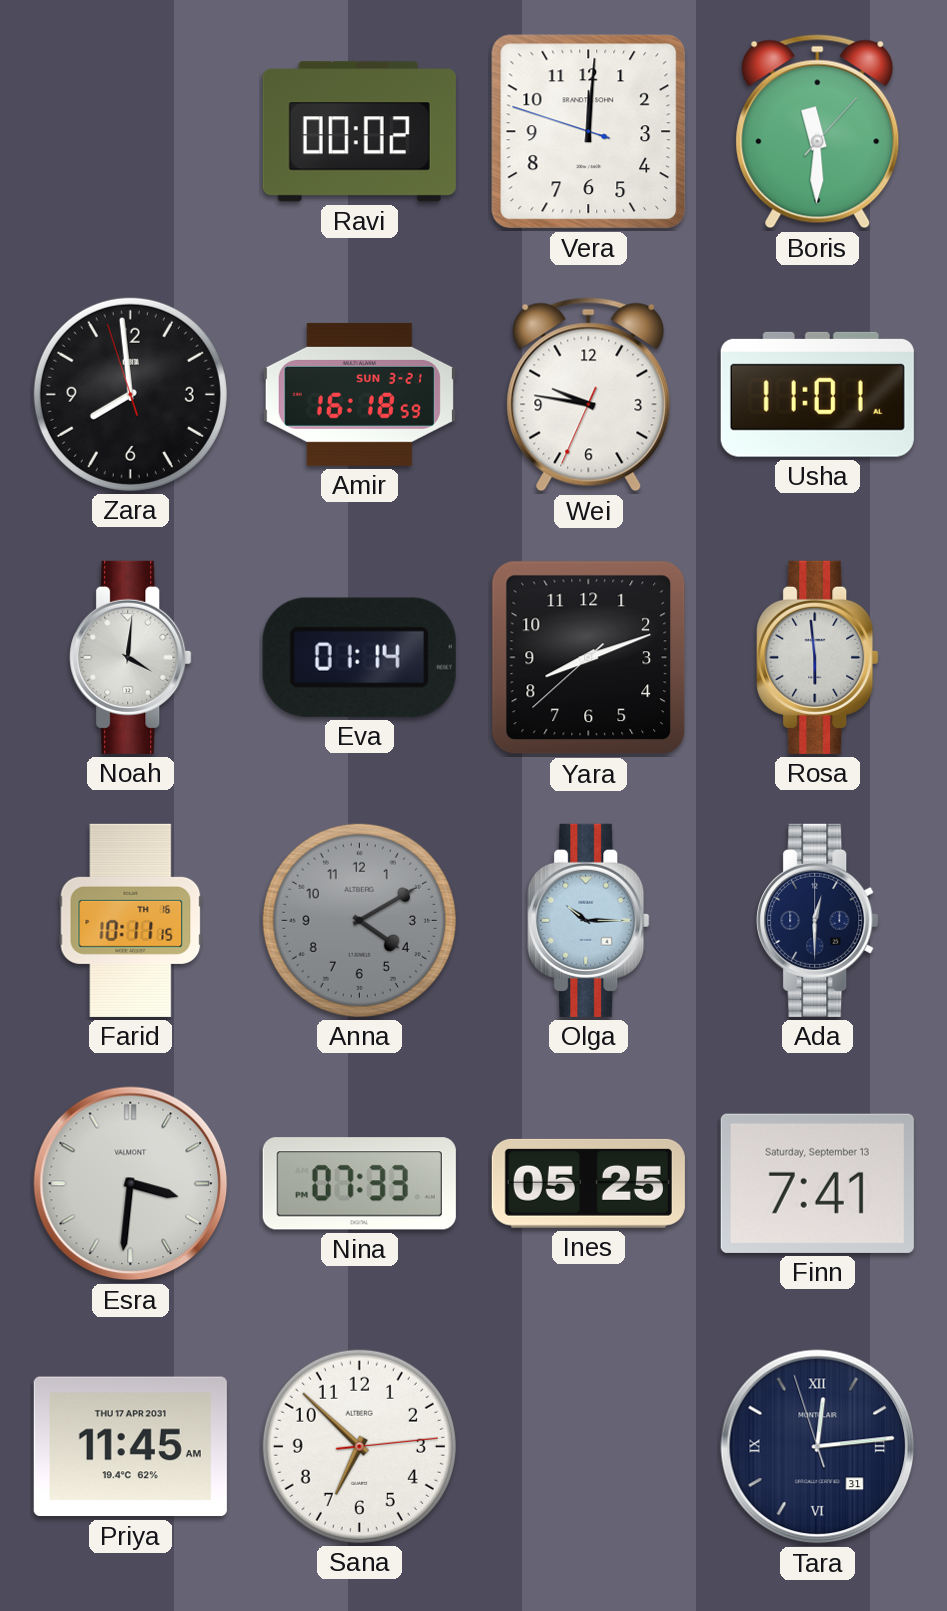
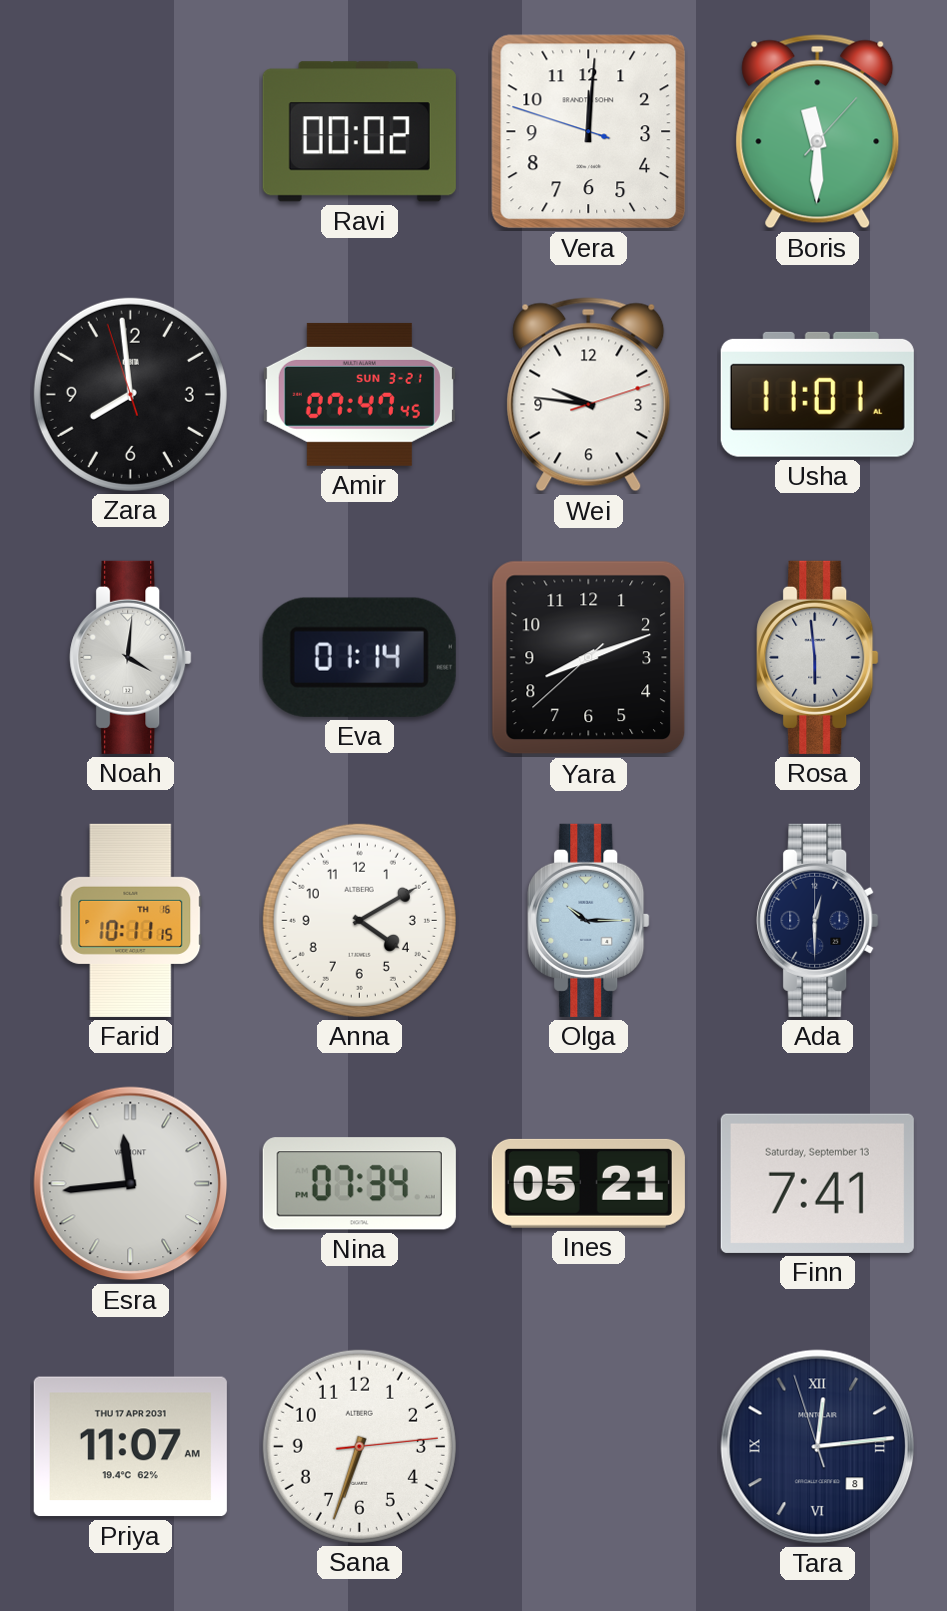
Amir: 16:18 -> 07:47
Wei: 9:46:34 -> 9:46:12
Anna dial: grey -> white
Esra: 3:31 -> 11:44
Nina: 07:33 -> 07:34
Ines: 05:25 -> 05:21
Priya: 11:45 -> 11:07
Sana: 6:52 -> 6:33
Tara date: 31 -> 8
